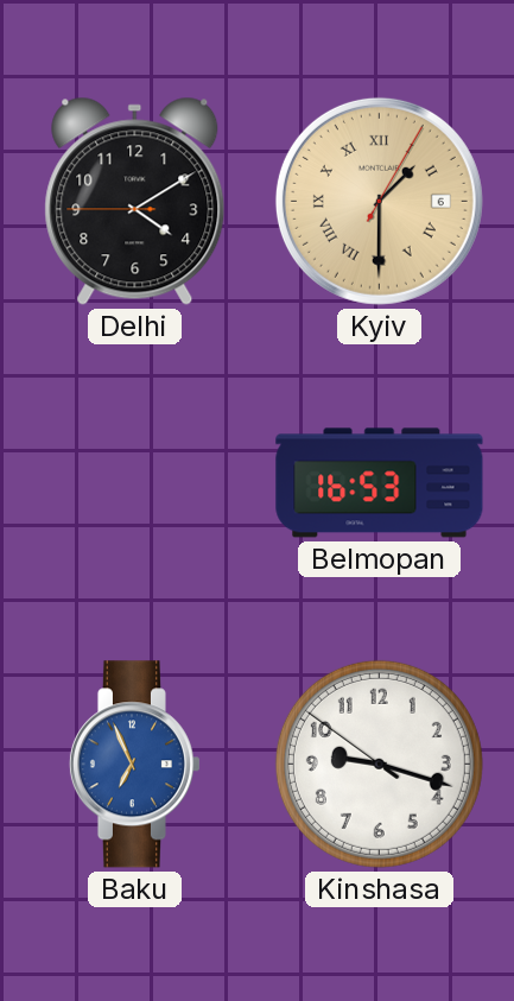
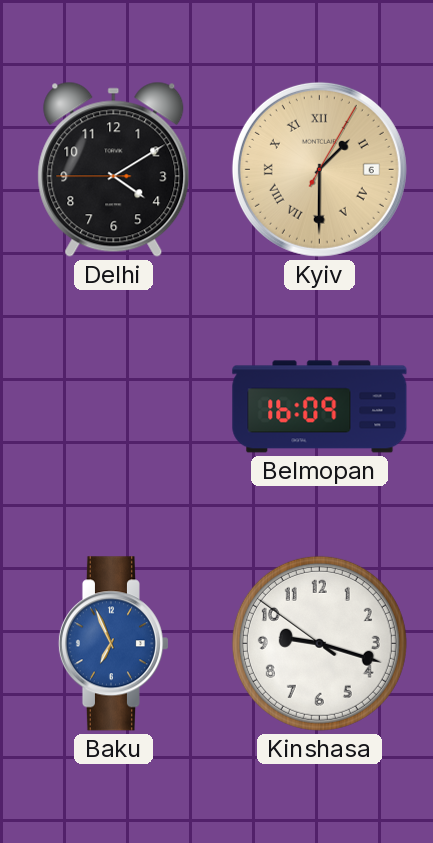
Belmopan: 16:53 -> 16:09
